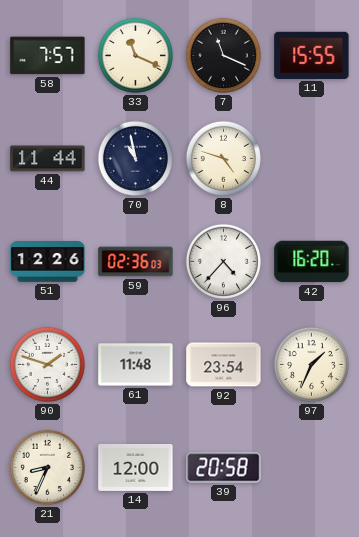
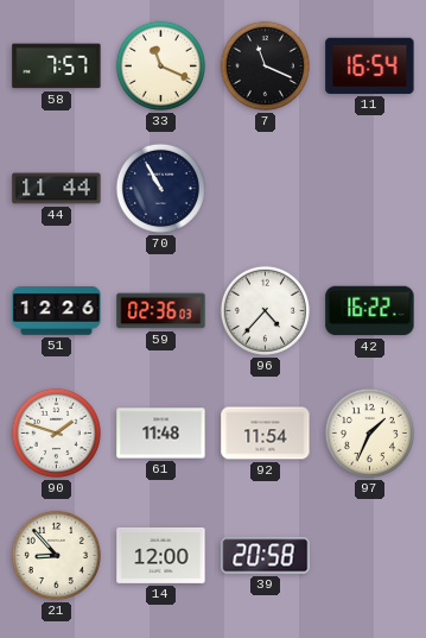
11: 15:55 -> 16:54
70: 10:58 -> 10:55
8: 4:48 -> none
42: 16:20 -> 16:22
92: 23:54 -> 11:54
21: 8:34 -> 8:53
